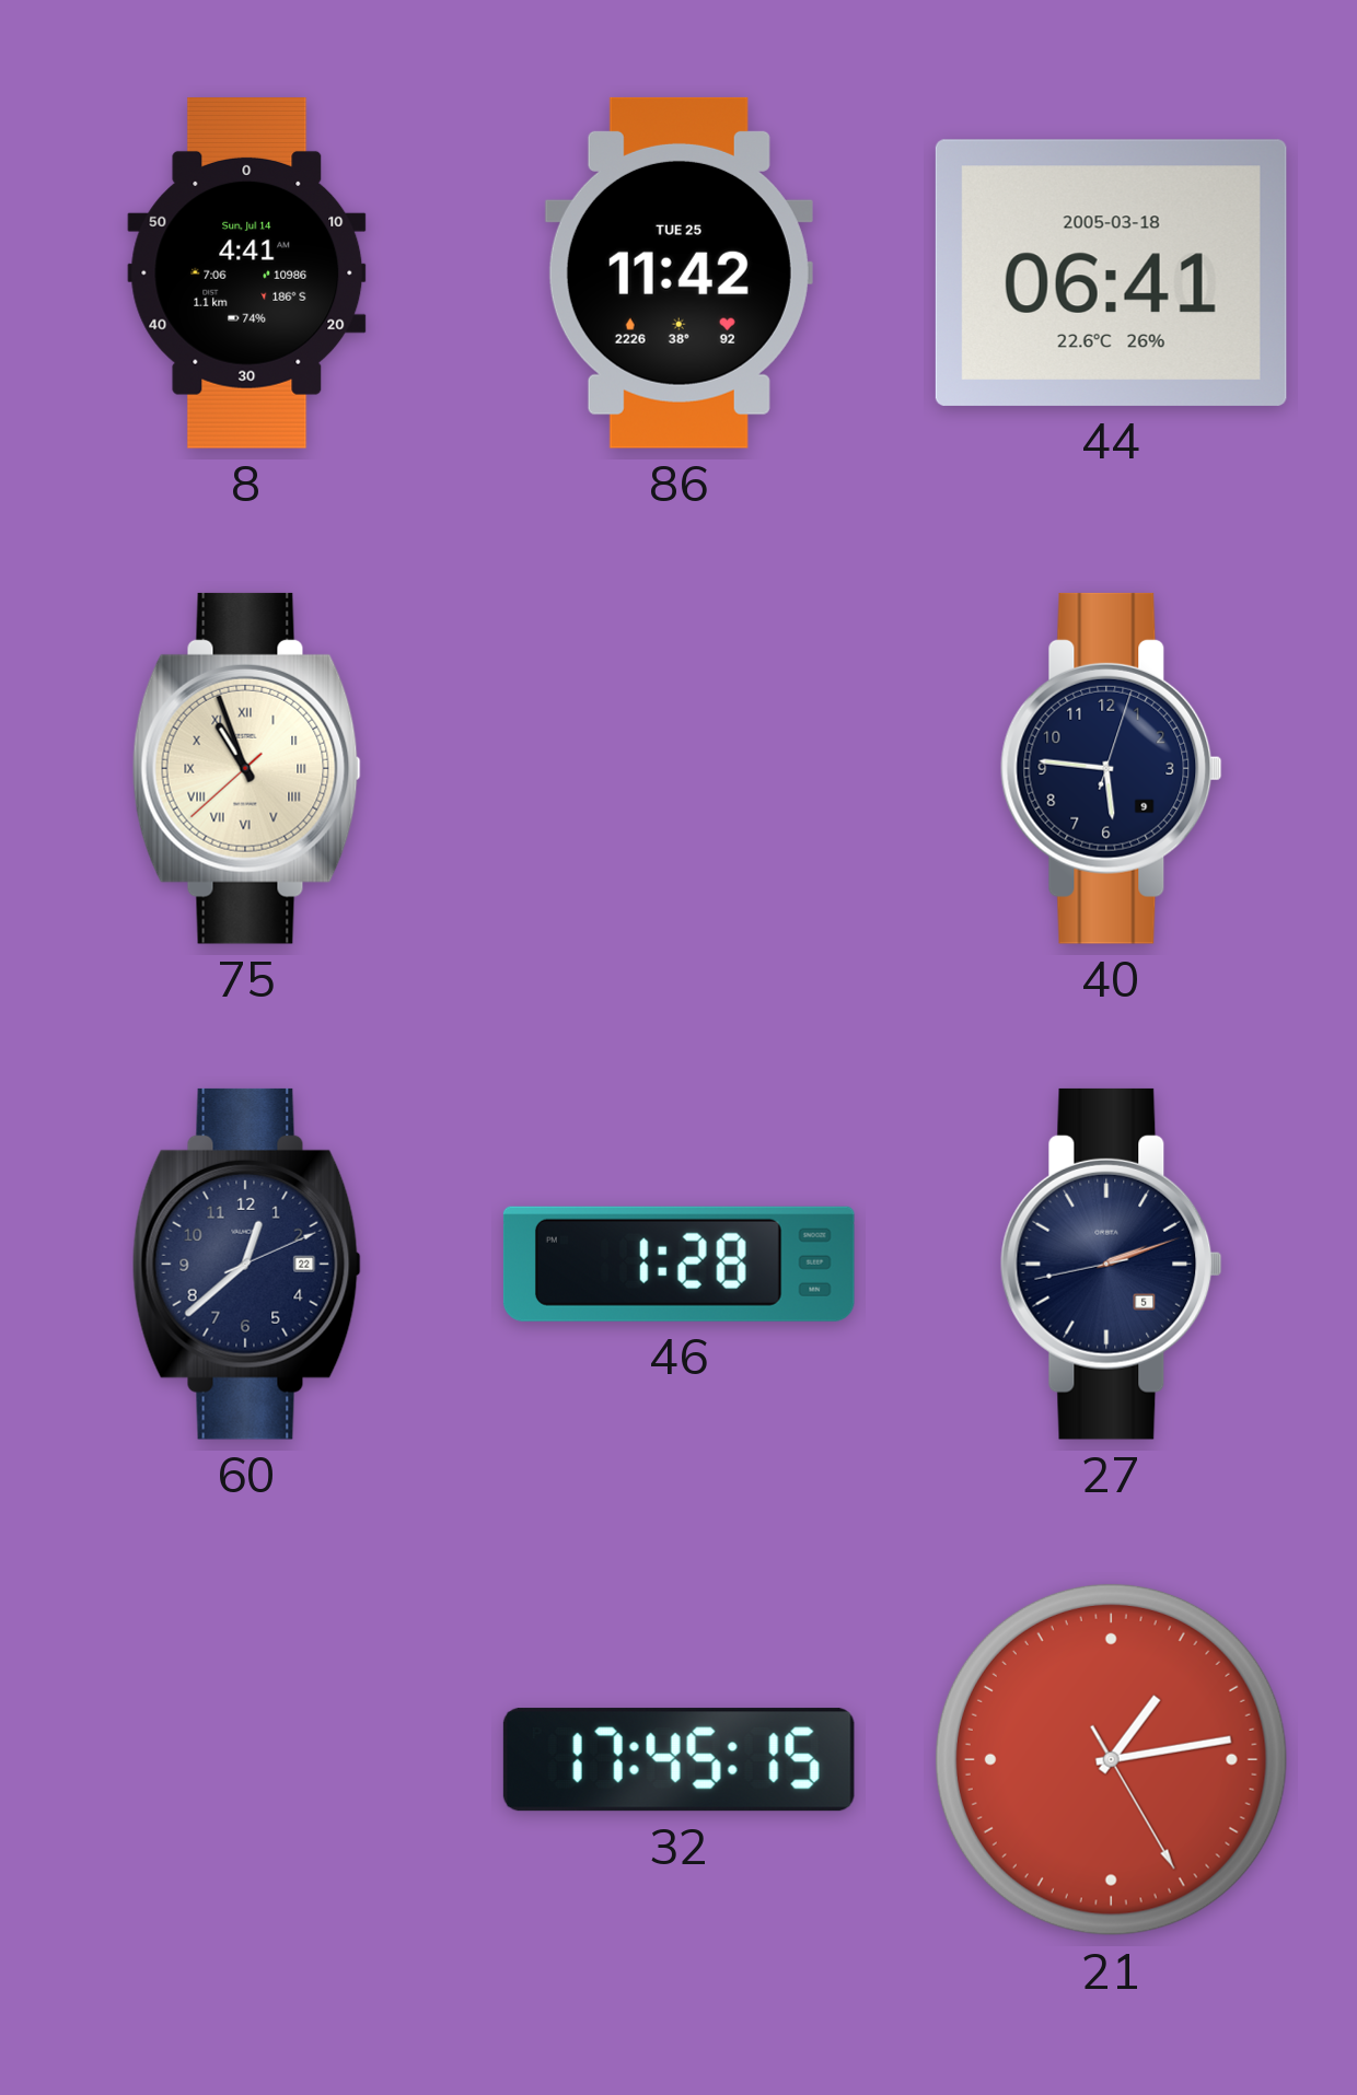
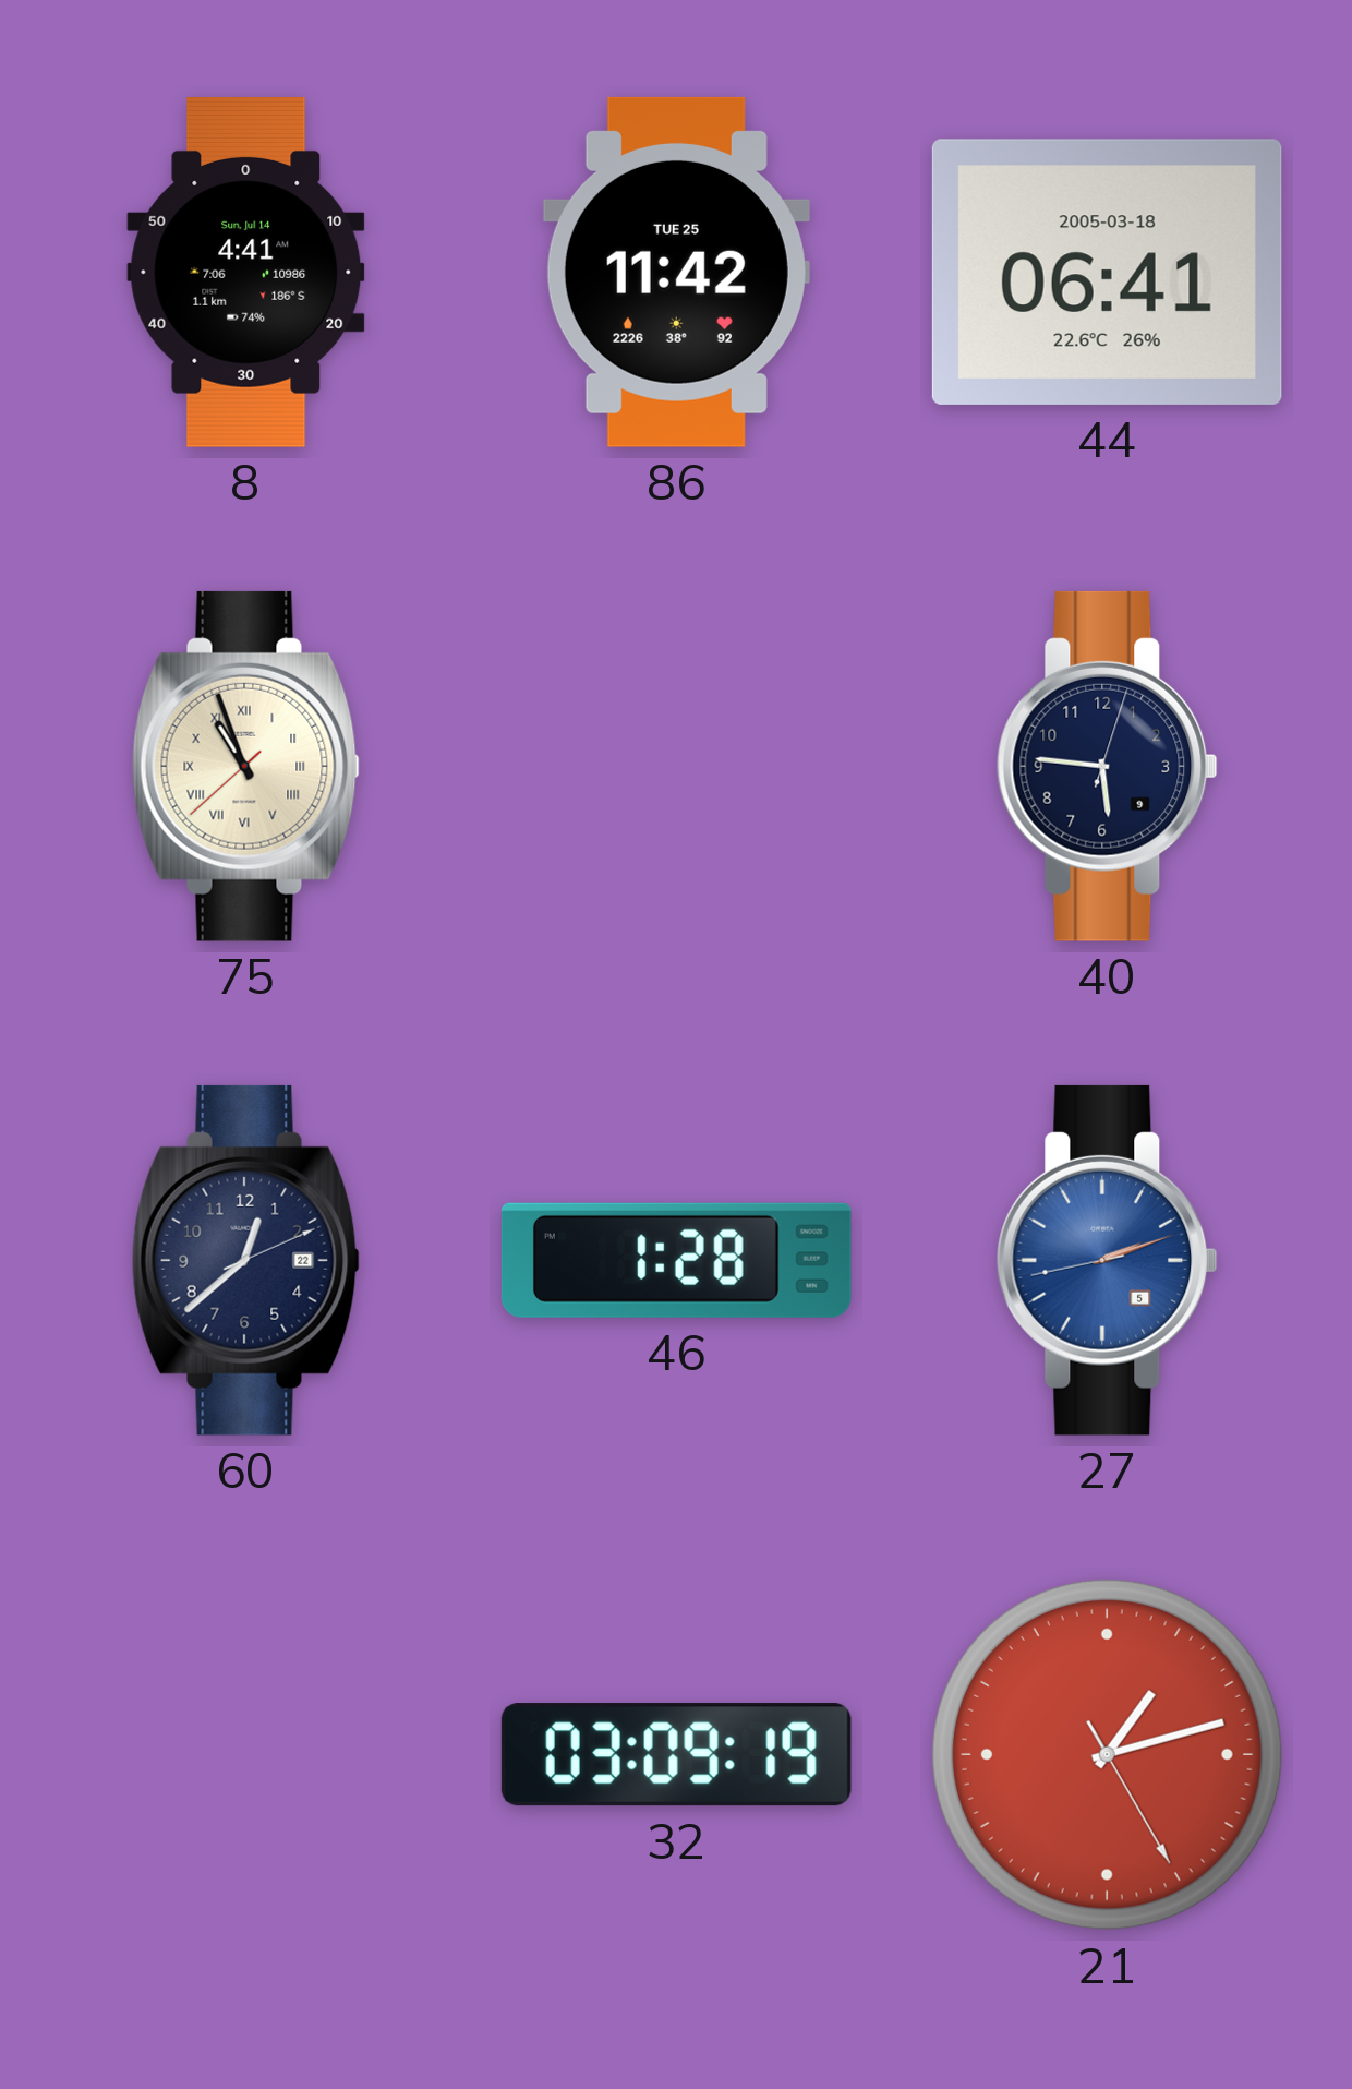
27 dial: navy -> blue
32: 17:45 -> 03:09
21: 1:13 -> 1:12
